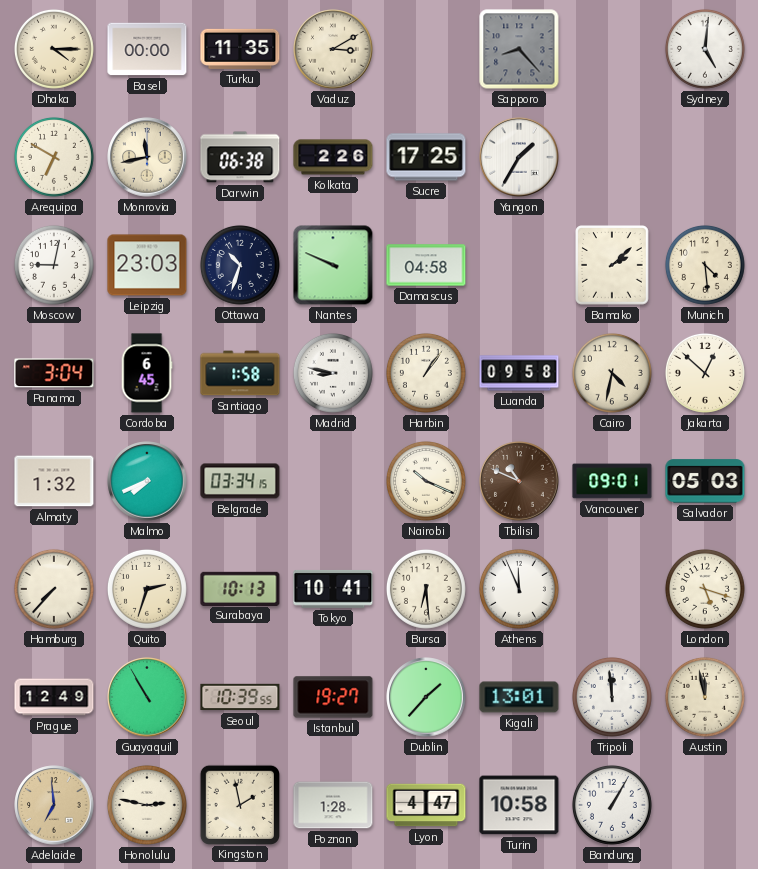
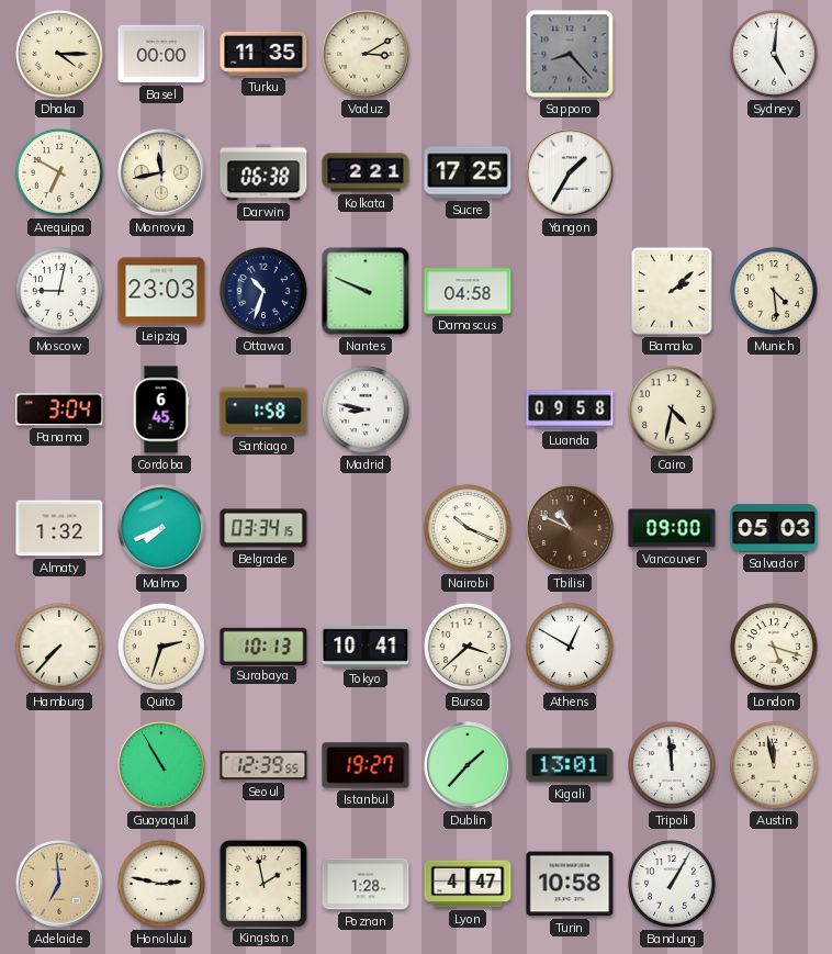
Kolkata: 2:26 -> 2:21
Harbin: 1:06 -> none
Jakarta: 12:52 -> none
Vancouver: 09:01 -> 09:00
Bursa: 6:29 -> 3:38
Athens: 11:56 -> 12:50
Prague: 12:49 -> none
Seoul: 10:39 -> 12:39
